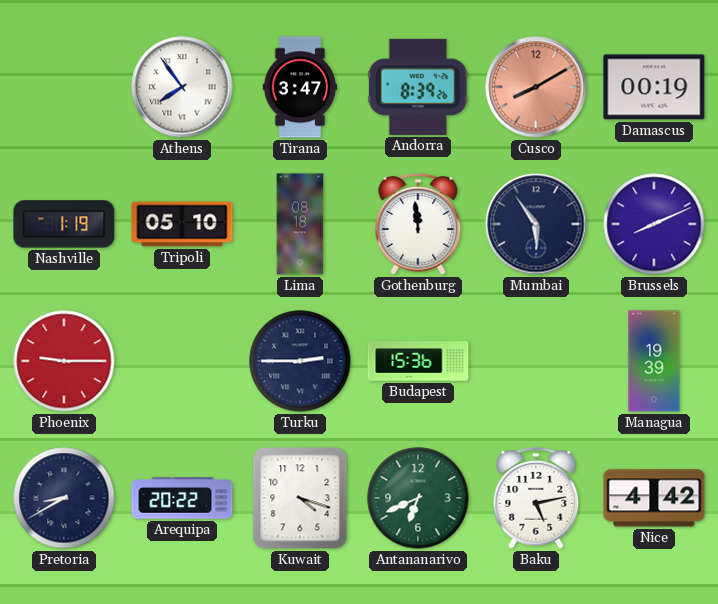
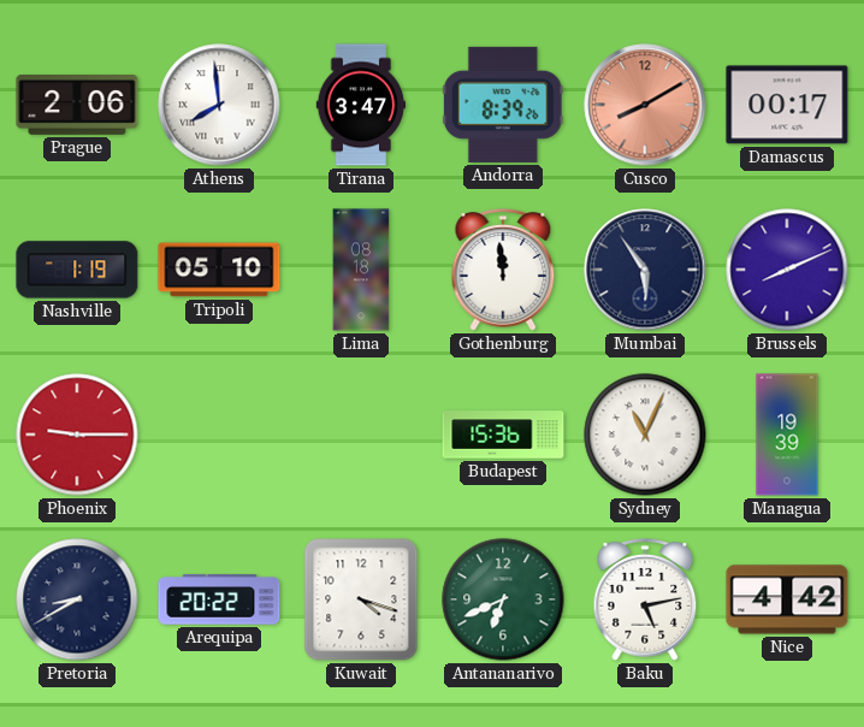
Prague: none -> 2:06
Athens: 7:54 -> 7:59
Damascus: 00:19 -> 00:17
Turku: 2:45 -> none
Sydney: none -> 11:04
